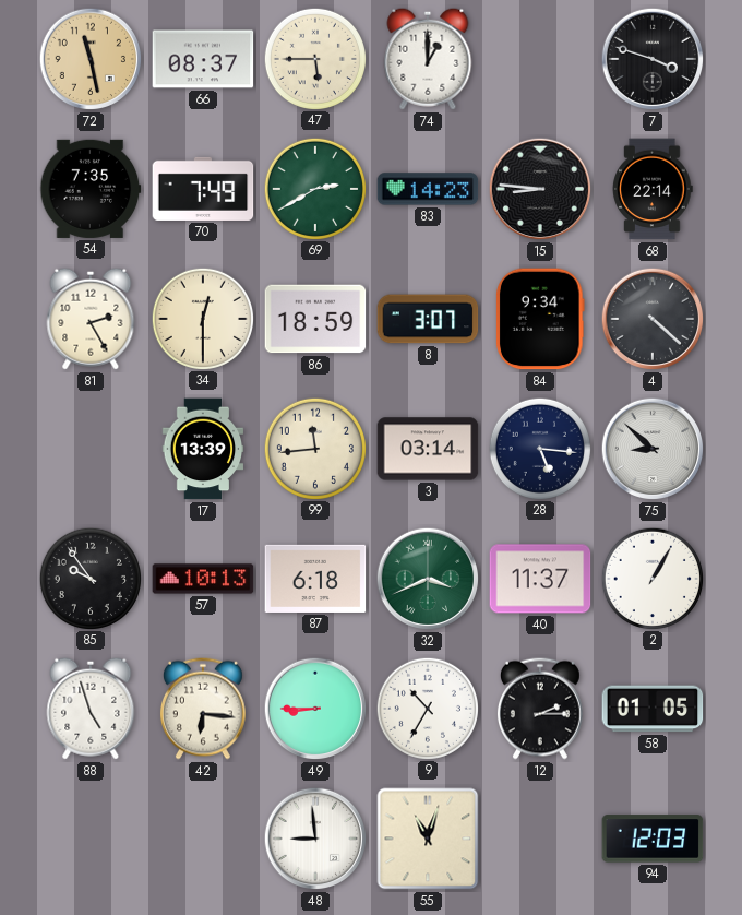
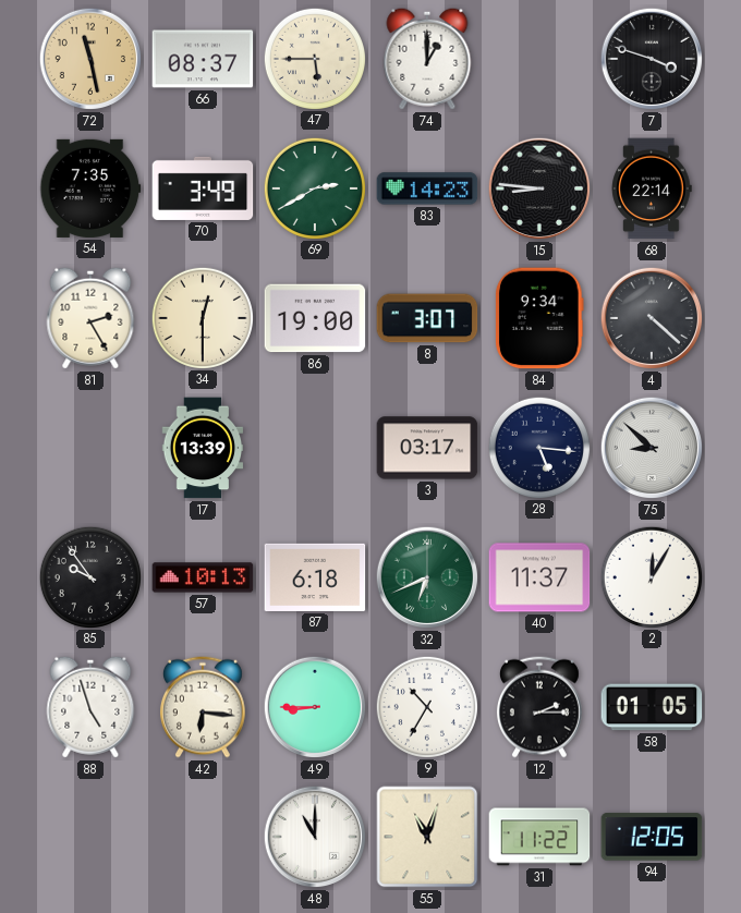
70: 7:49 -> 3:49
86: 18:59 -> 19:00
99: 11:44 -> none
3: 03:14 -> 03:17
32: 3:41 -> 6:41
2: 1:05 -> 12:05
48: 8:59 -> 11:00
31: none -> 11:22
94: 12:03 -> 12:05
